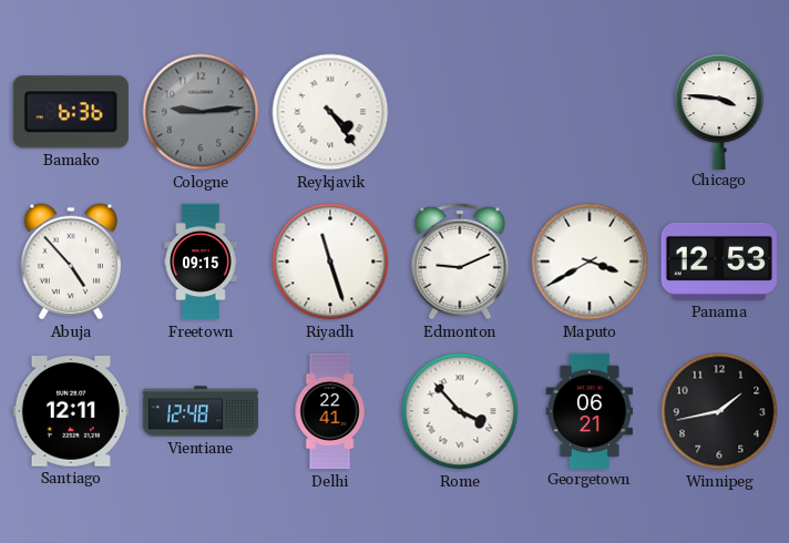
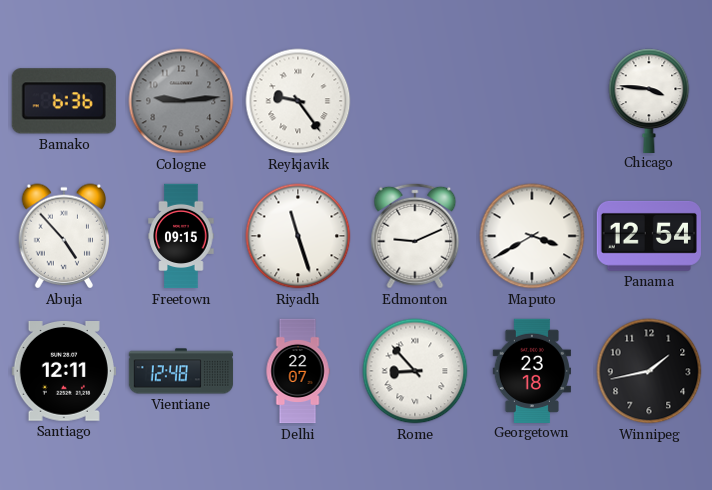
Reykjavik: 4:24 -> 9:24
Panama: 12:53 -> 12:54
Delhi: 22:41 -> 22:07
Rome: 3:53 -> 8:53
Georgetown: 06:21 -> 23:18
